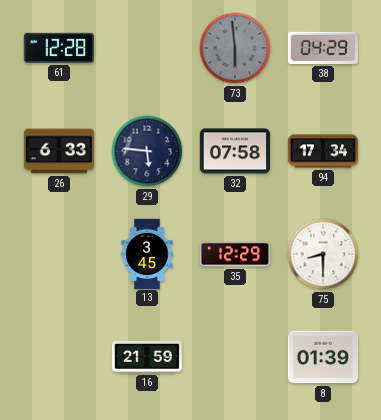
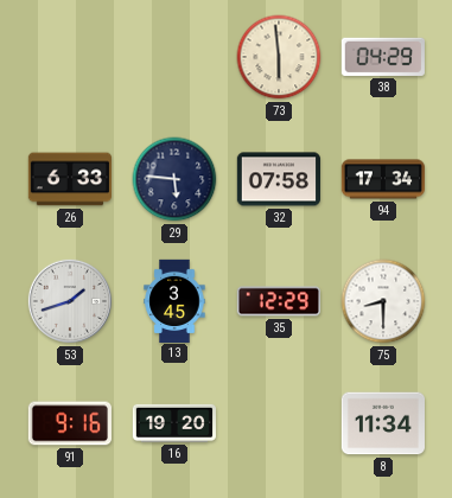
61: 12:28 -> none
73 dial: grey -> cream
53: none -> 1:42
91: none -> 9:16
16: 21:59 -> 19:20
8: 01:39 -> 11:34
